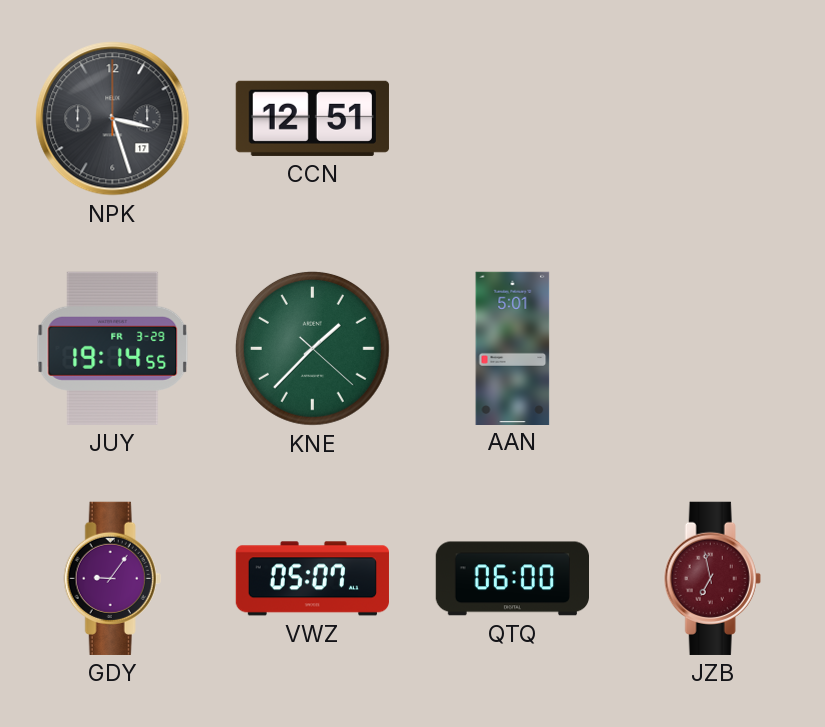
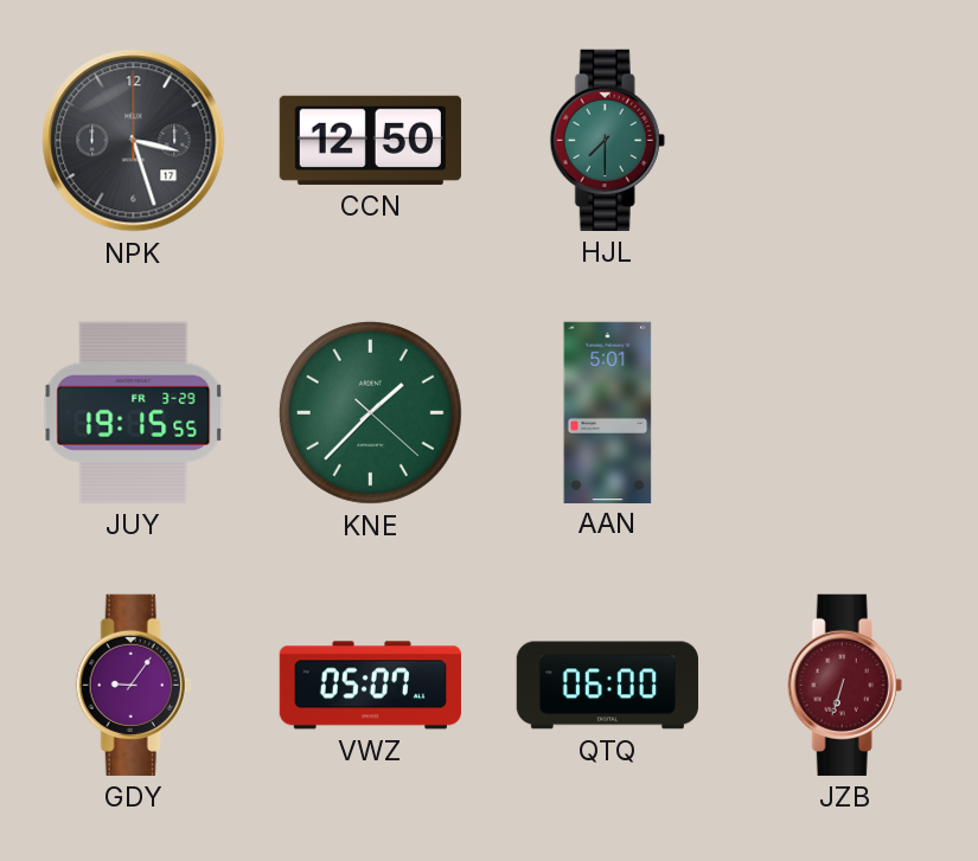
CCN: 12:51 -> 12:50
HJL: none -> 7:30
JUY: 19:14 -> 19:15
JZB: 6:58 -> 6:33
